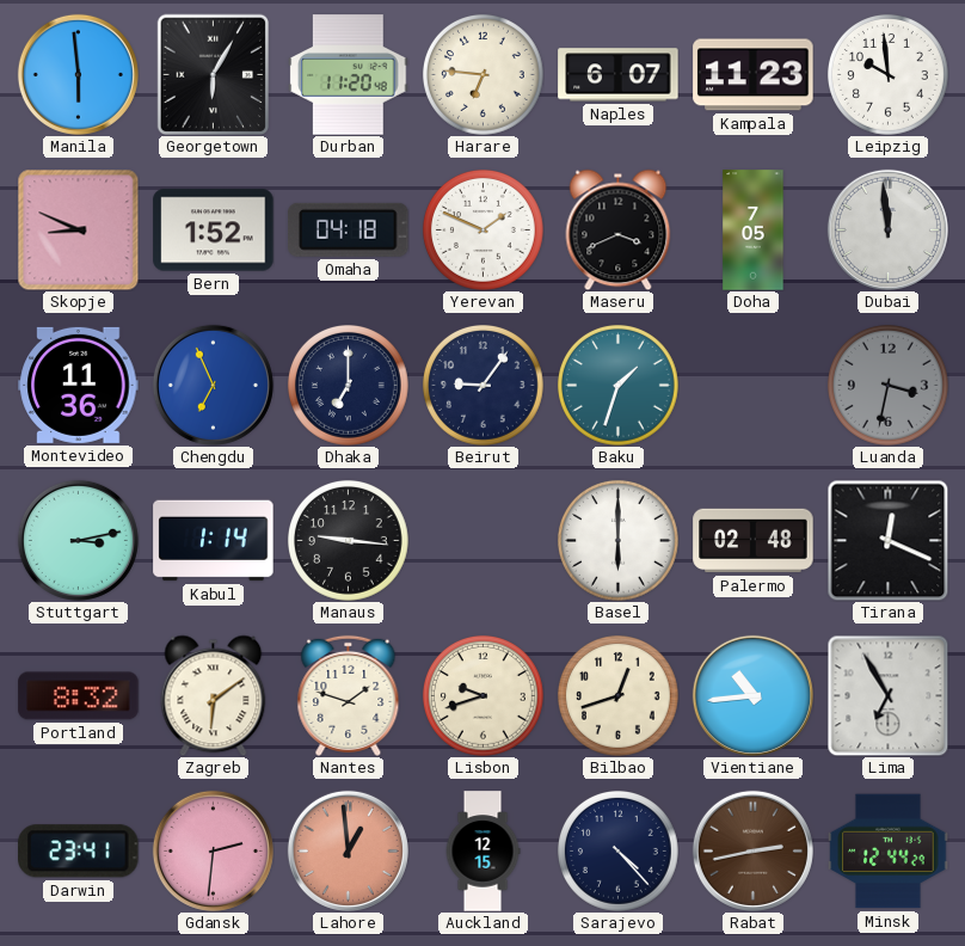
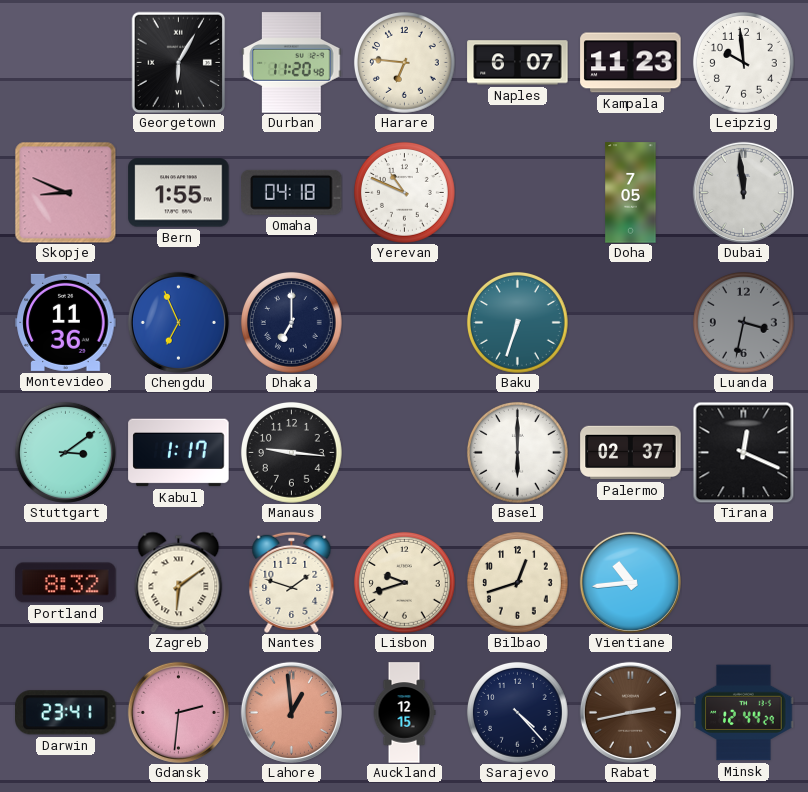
Manila: 5:59 -> none
Bern: 1:52 -> 1:55
Yerevan: 1:49 -> 10:49
Maseru: 3:41 -> none
Beirut: 9:06 -> none
Baku: 1:33 -> 6:33
Stuttgart: 3:13 -> 3:09
Kabul: 1:14 -> 1:17
Palermo: 02:48 -> 02:37
Lima: 6:55 -> none
